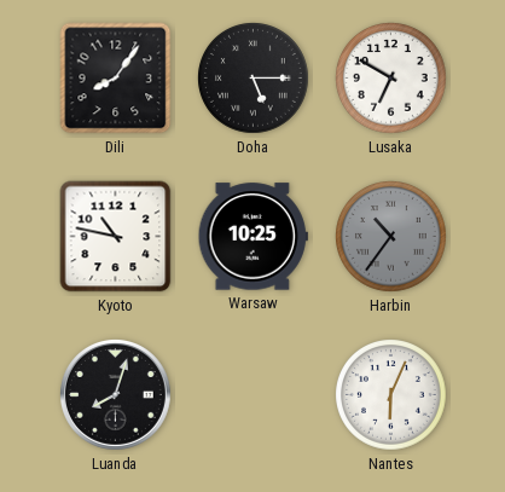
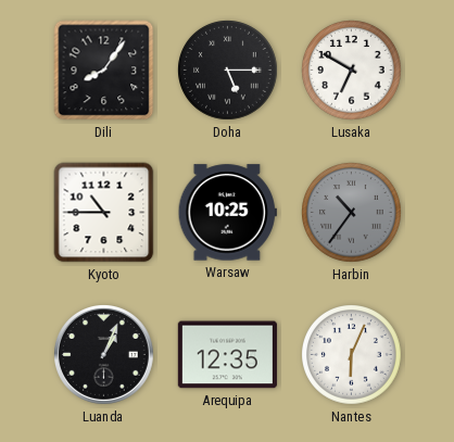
Kyoto: 10:47 -> 10:45
Luanda: 8:03 -> 1:04
Arequipa: none -> 12:35
